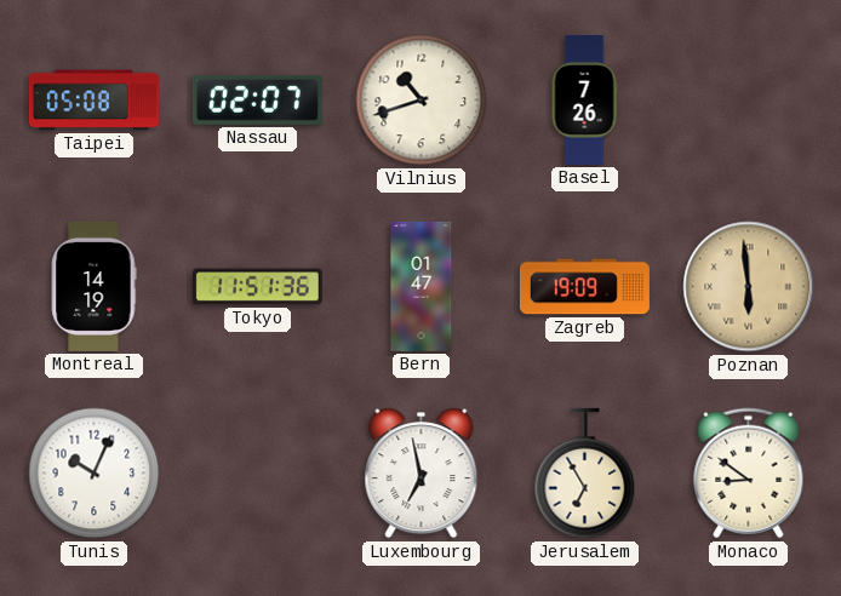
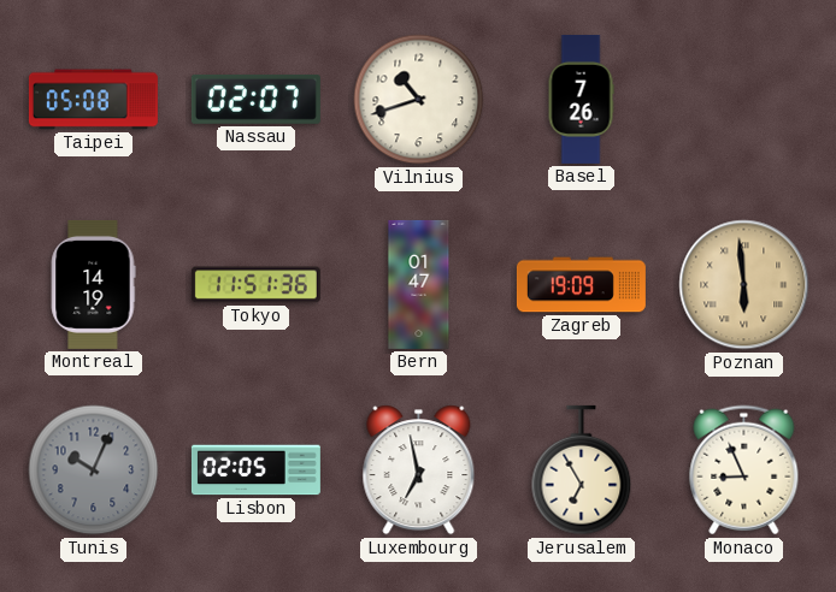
Tunis dial: white -> grey
Lisbon: none -> 02:05
Monaco: 8:51 -> 8:56
